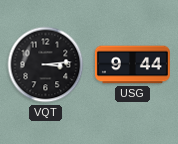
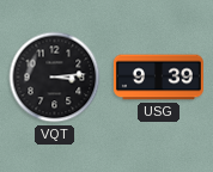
USG: 9:44 -> 9:39
